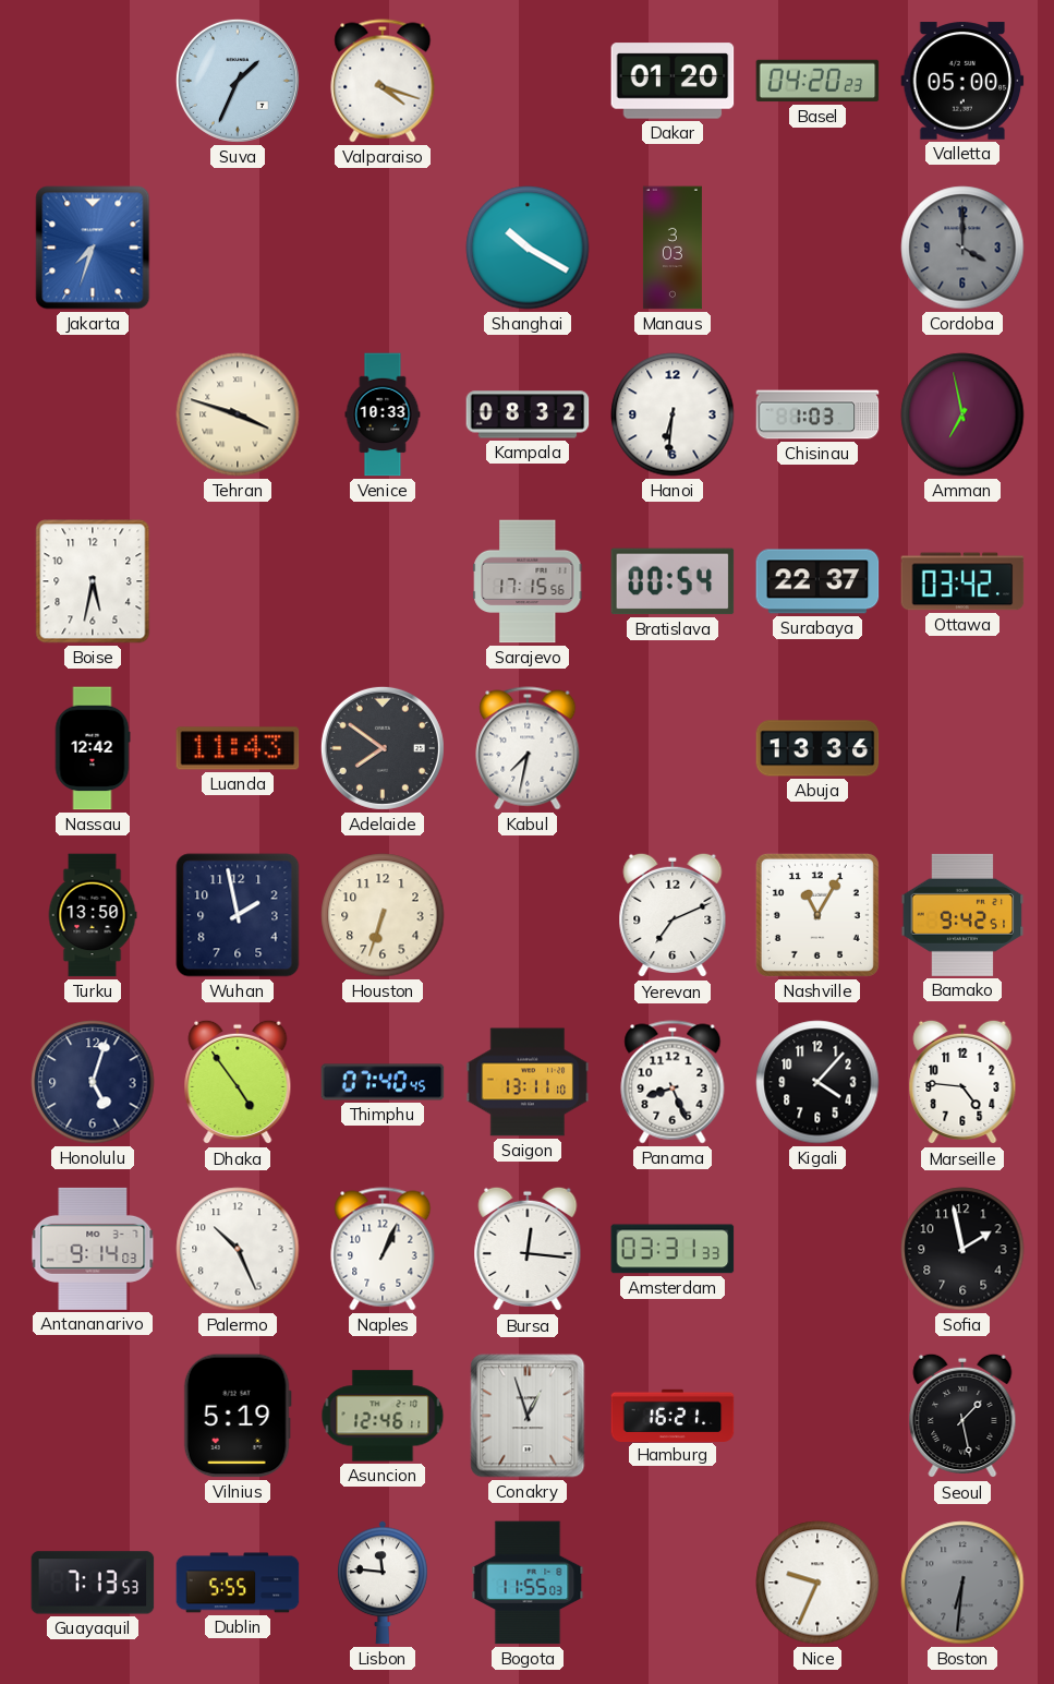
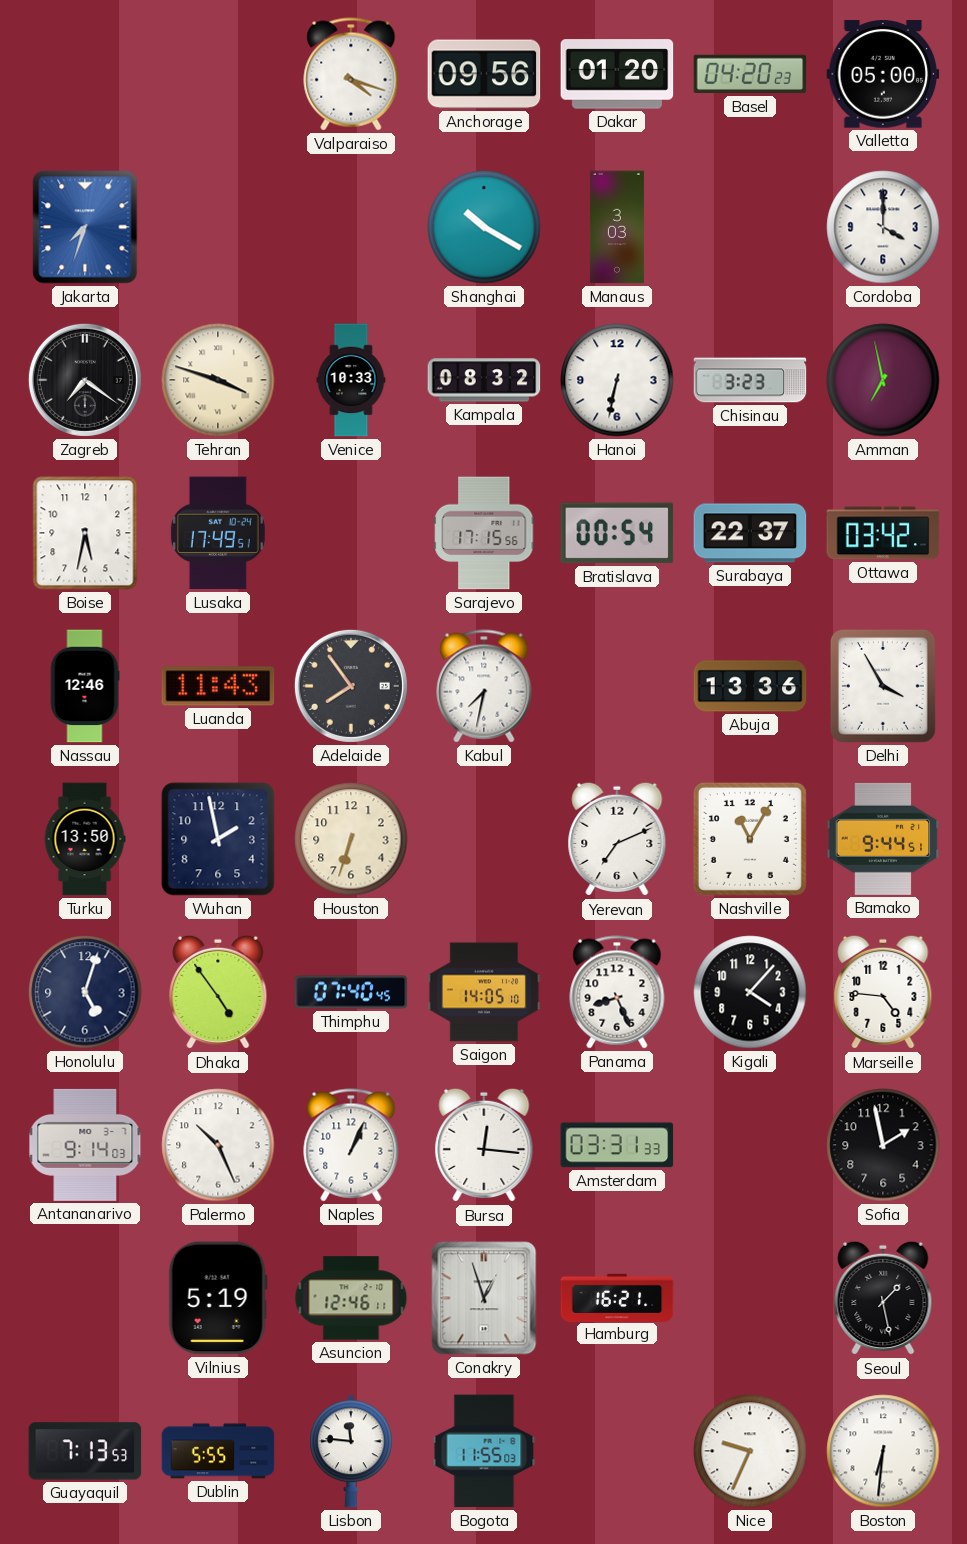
Suva: 1:34 -> none
Anchorage: none -> 09:56
Cordoba dial: grey -> white
Zagreb: none -> 7:21
Hanoi: 6:31 -> 6:32
Chisinau: 1:03 -> 3:23
Lusaka: none -> 17:49
Nassau: 12:42 -> 12:46
Adelaide: 7:51 -> 7:54
Delhi: none -> 3:55
Bamako: 9:42 -> 9:44
Saigon: 13:11 -> 14:05
Boston dial: grey -> white
